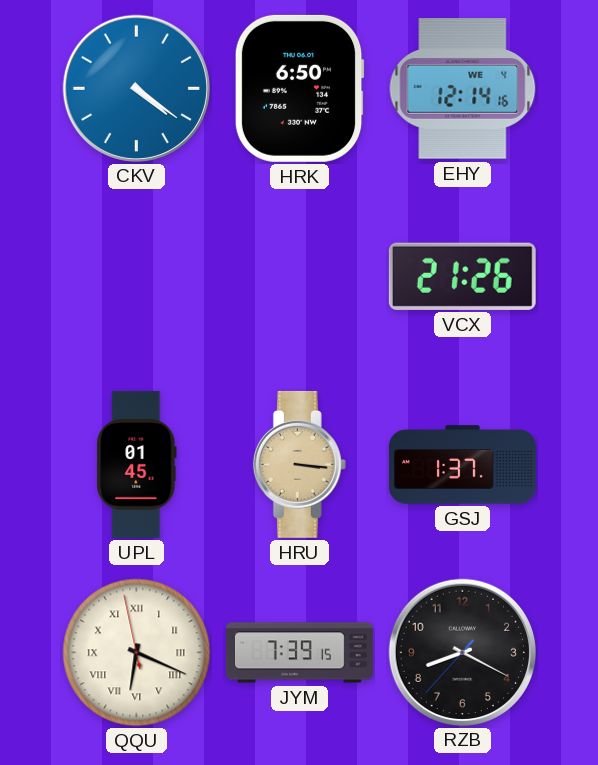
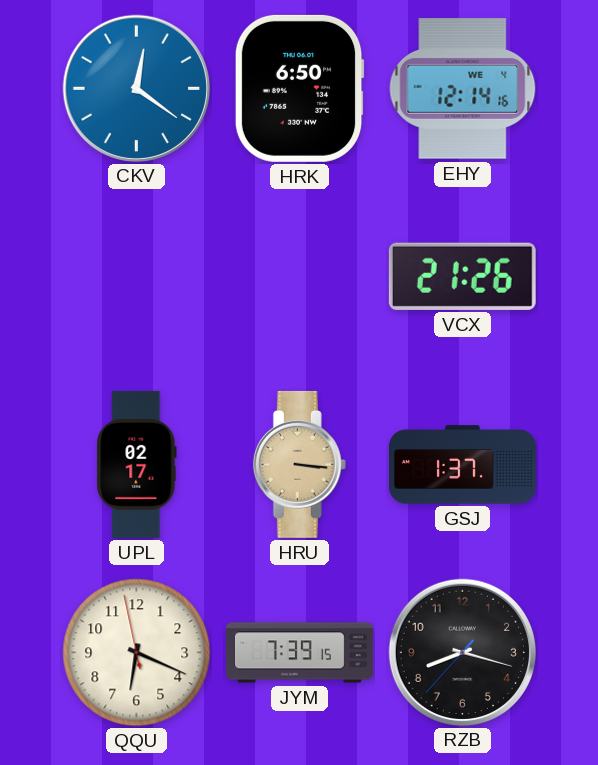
CKV: 4:21 -> 12:21
UPL: 01:45 -> 02:17
QQU numerals: Roman -> Arabic
RZB: 8:19 -> 8:17
